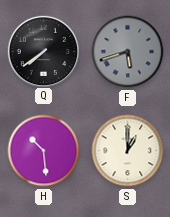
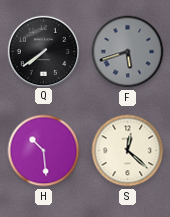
S: 1:00 -> 12:22
